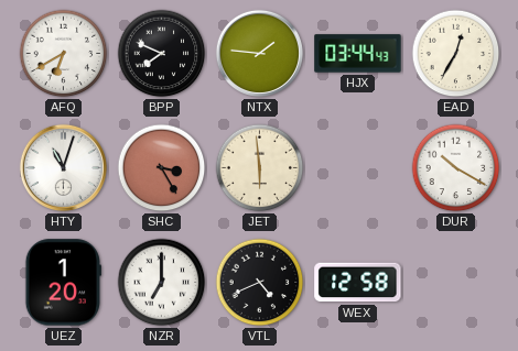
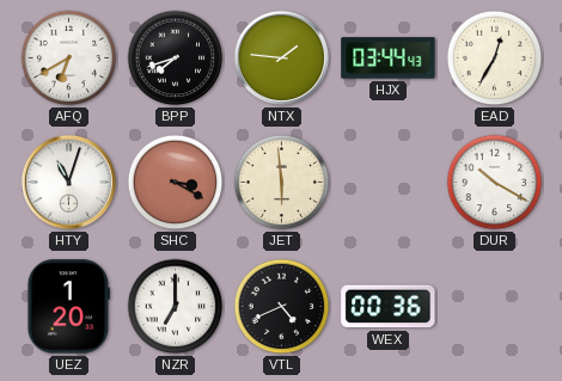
BPP: 7:49 -> 7:42
SHC: 3:25 -> 3:20
WEX: 12:58 -> 00:36
